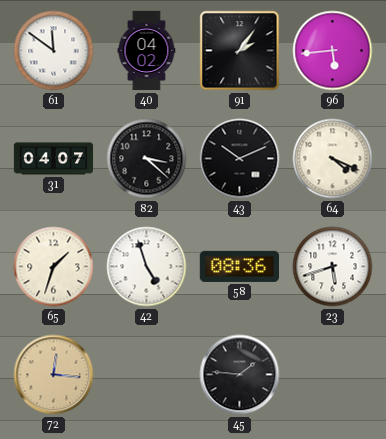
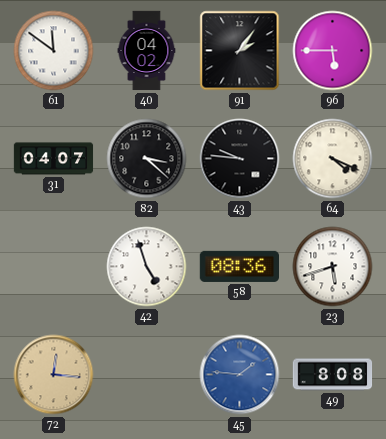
96: 5:44 -> 5:45
43: 10:11 -> 9:46
65: 1:33 -> none
45 dial: black -> blue
49: none -> 8:08
